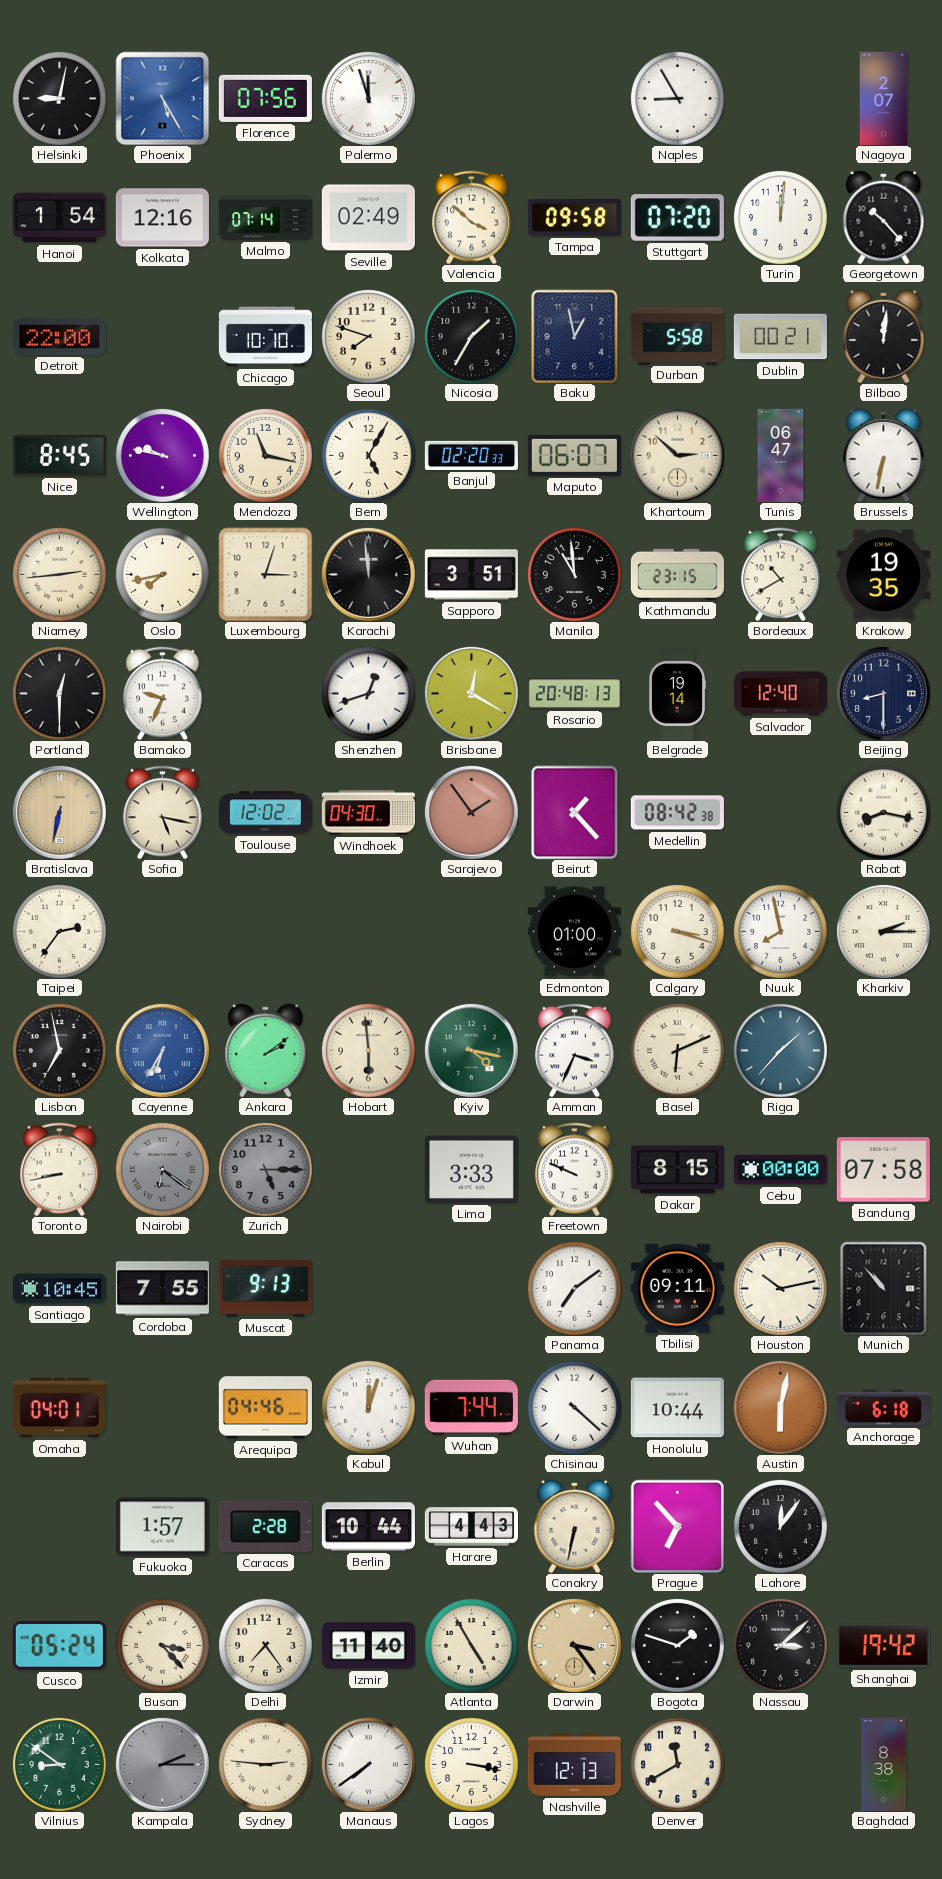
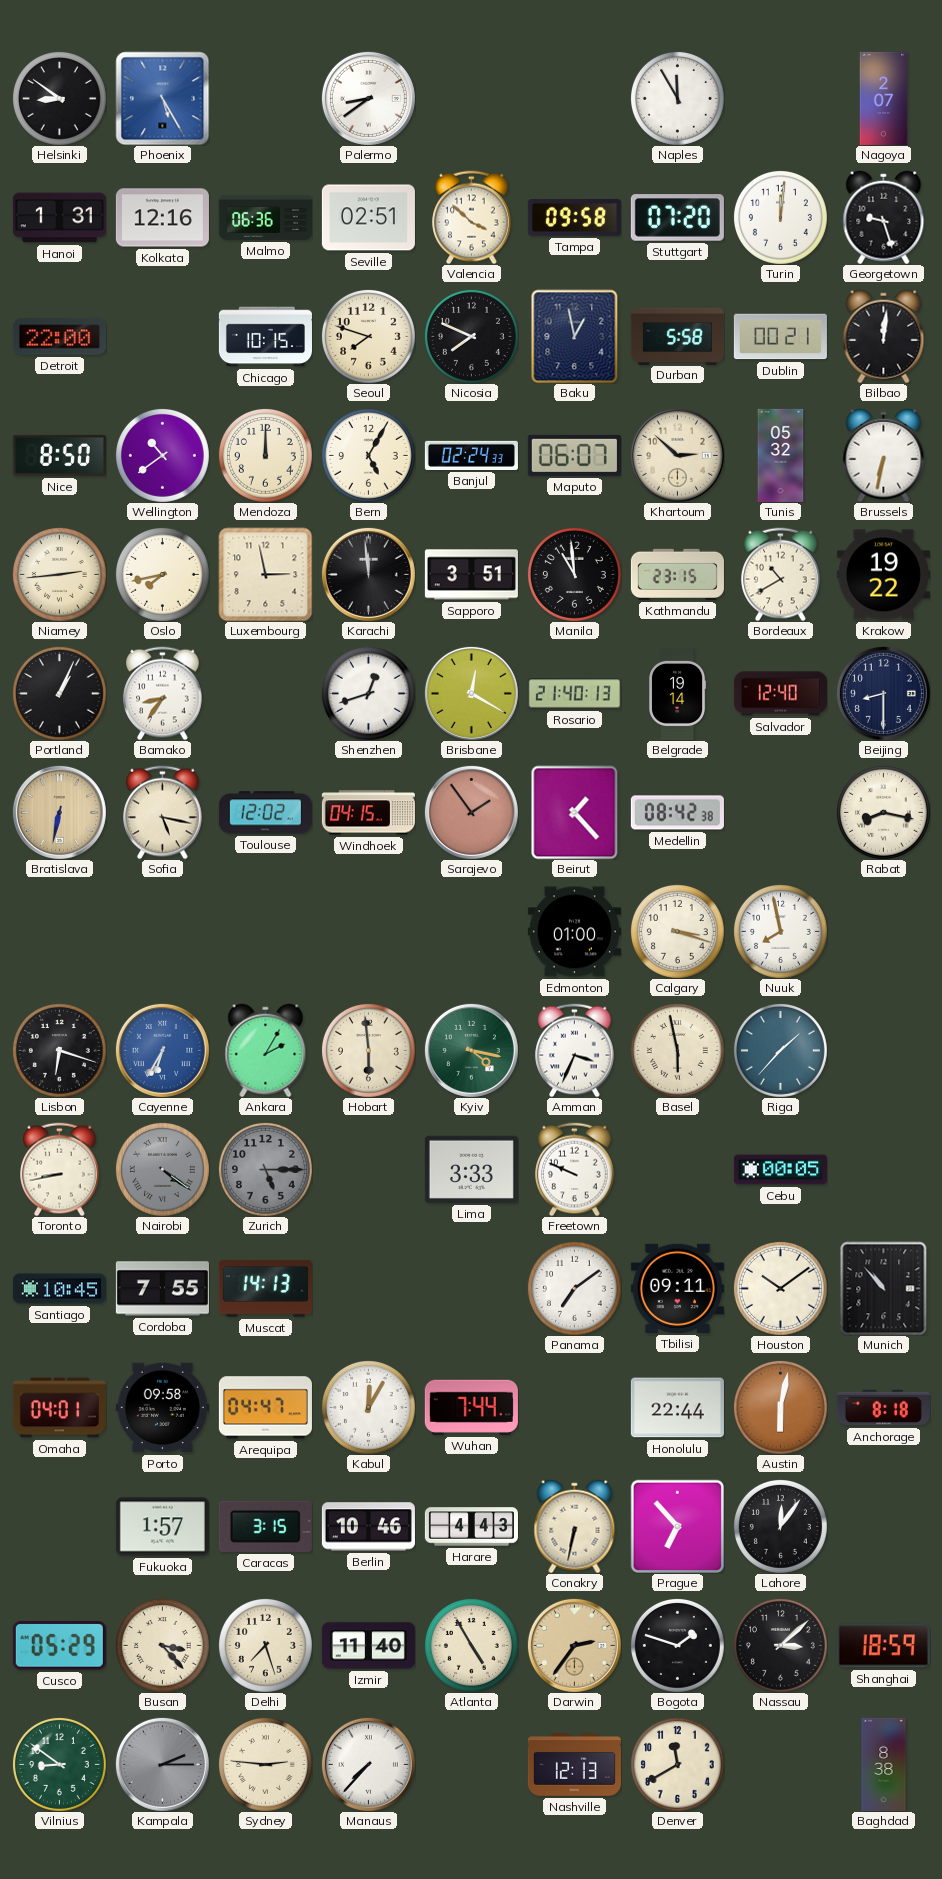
Helsinki: 9:02 -> 8:51
Florence: 07:56 -> none
Palermo: 11:57 -> 8:39
Naples: 8:55 -> 11:55
Hanoi: 1:54 -> 1:31
Malmo: 07:14 -> 06:36
Seville: 02:49 -> 02:51
Georgetown: 10:23 -> 9:27
Chicago: 10:10 -> 10:15
Nicosia: 1:35 -> 7:49
Nice: 8:45 -> 8:50
Wellington: 9:47 -> 10:39
Mendoza: 11:17 -> 12:00
Banjul: 02:20 -> 02:24
Tunis: 06:47 -> 05:32
Luxembourg: 3:03 -> 2:58
Krakow: 19:35 -> 19:22
Portland: 12:30 -> 1:04
Bamako: 9:34 -> 8:36
Rosario: 20:48 -> 21:40
Windhoek: 04:30 -> 04:15
Taipei: 2:36 -> none
Kharkiv: 2:15 -> none
Lisbon: 6:58 -> 6:18
Ankara: 2:09 -> 2:05
Basel: 6:11 -> 5:58
Nairobi: 6:21 -> 4:21
Dakar: 8:15 -> none
Cebu: 00:00 -> 00:05
Bandung: 07:58 -> none
Muscat: 9:13 -> 14:13
Houston: 10:13 -> 10:09
Porto: none -> 09:58
Arequipa: 04:46 -> 04:47
Kabul: 12:03 -> 12:05
Chisinau: 4:22 -> none
Honolulu: 10:44 -> 22:44
Anchorage: 6:18 -> 8:18
Caracas: 2:28 -> 3:15
Berlin: 10:44 -> 10:46
Cusco: 05:24 -> 05:29
Delhi: 7:24 -> 7:27
Darwin: 3:24 -> 2:36
Shanghai: 19:42 -> 18:59
Manaus: 7:39 -> 7:37
Lagos: 3:17 -> none
